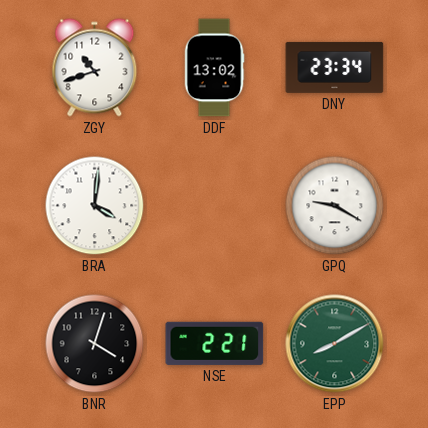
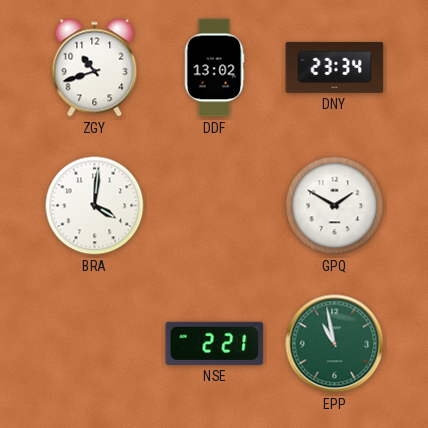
GPQ: 9:20 -> 1:50
BNR: 4:03 -> none
EPP: 8:10 -> 10:58
